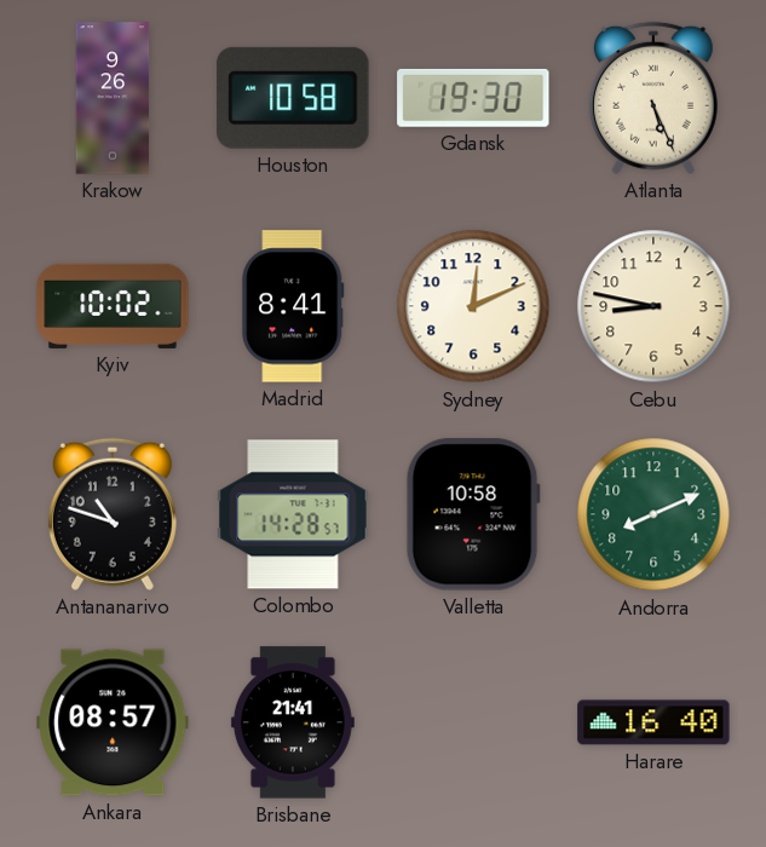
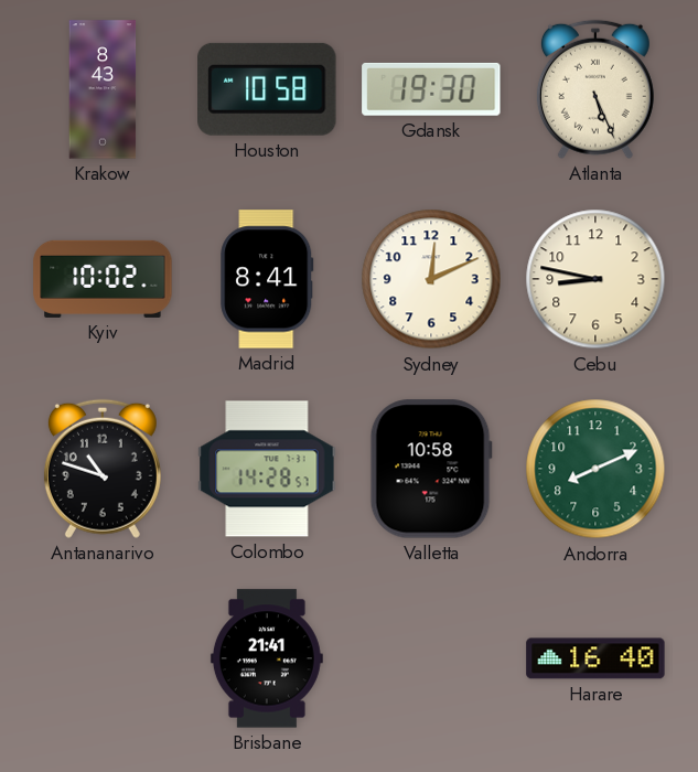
Krakow: 9:26 -> 8:43
Ankara: 08:57 -> none
